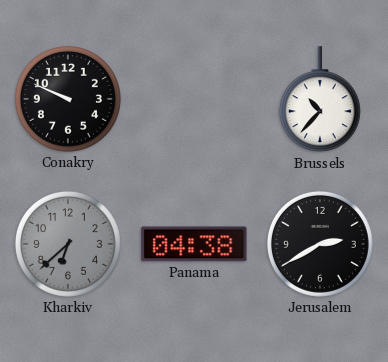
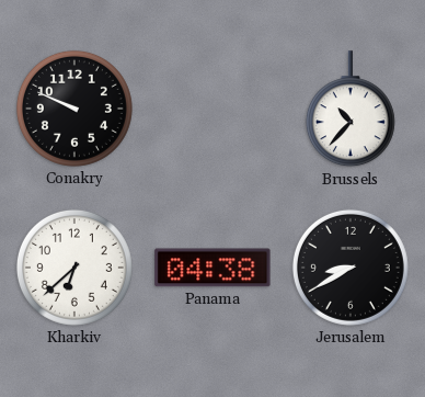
Kharkiv dial: grey -> white
Jerusalem: 2:40 -> 8:40
